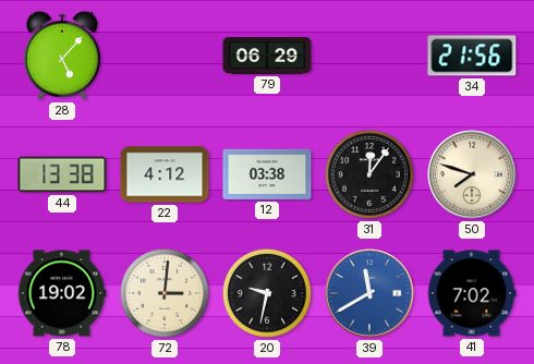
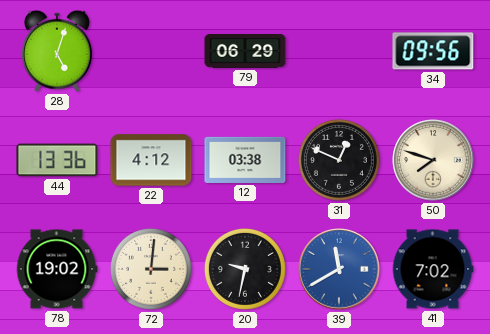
28: 5:07 -> 5:03
34: 21:56 -> 09:56
44: 13:38 -> 13:36
31: 12:06 -> 12:49
